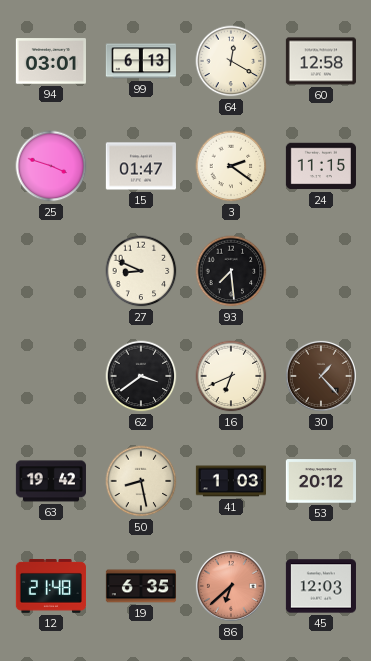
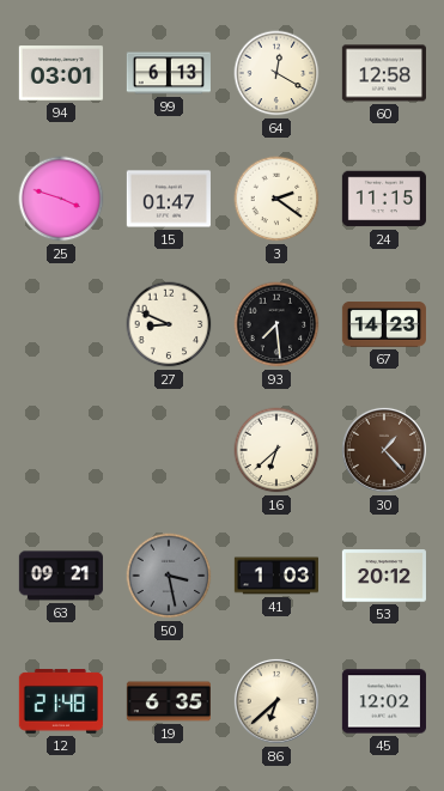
67: none -> 14:23
62: 3:39 -> none
16: 6:41 -> 6:38
63: 19:42 -> 09:21
50: 8:28 -> 3:28
50 dial: cream -> grey
86 dial: salmon -> cream
45: 12:03 -> 12:02
